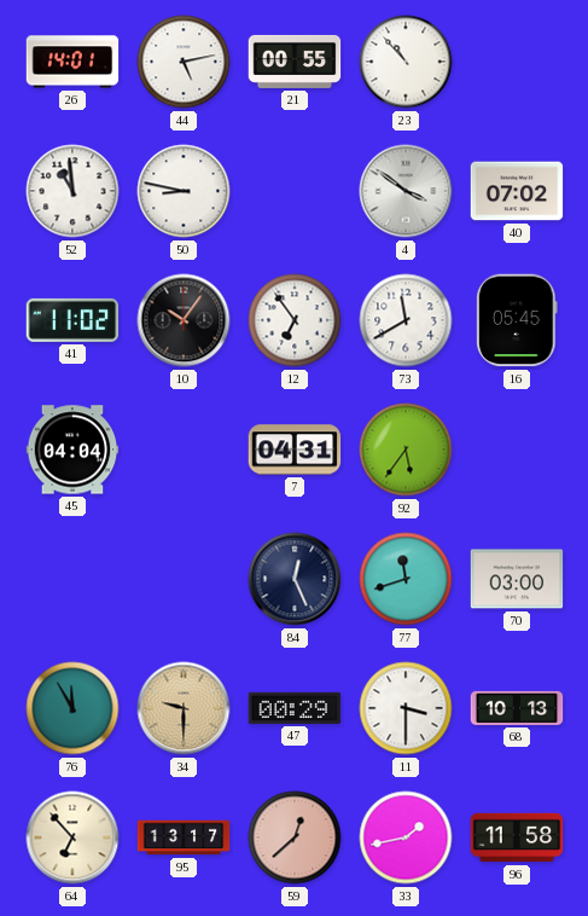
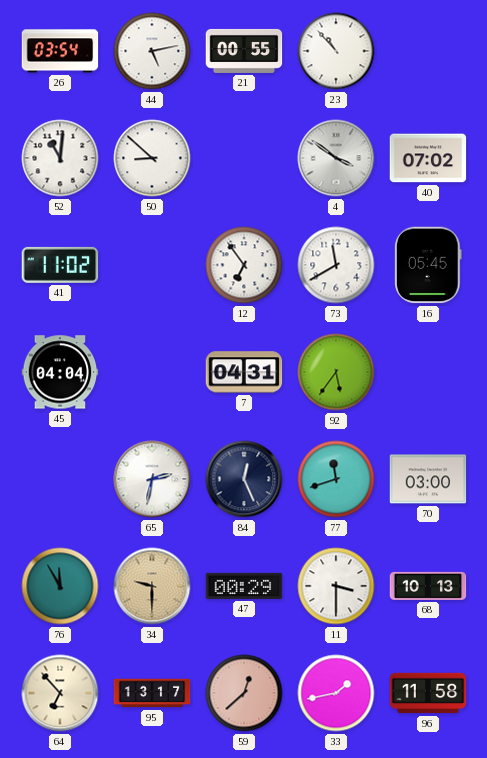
26: 14:01 -> 03:54
52: 10:59 -> 11:01
50: 8:47 -> 8:52
10: 10:06 -> none
65: none -> 2:32
